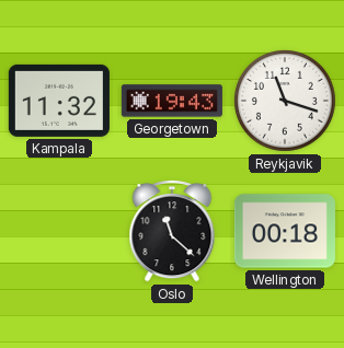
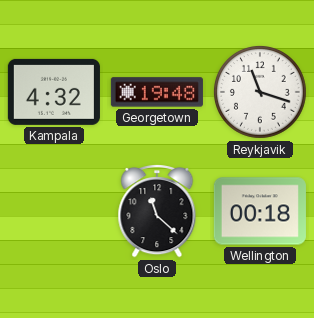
Kampala: 11:32 -> 4:32
Georgetown: 19:43 -> 19:48
